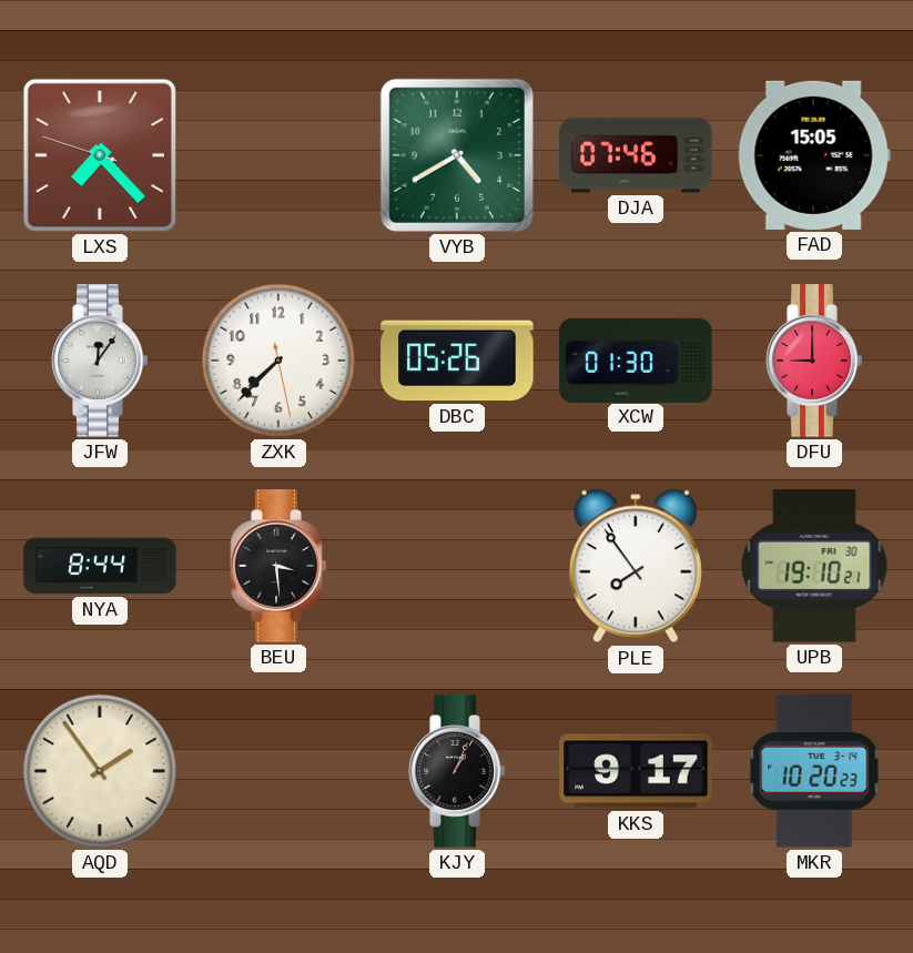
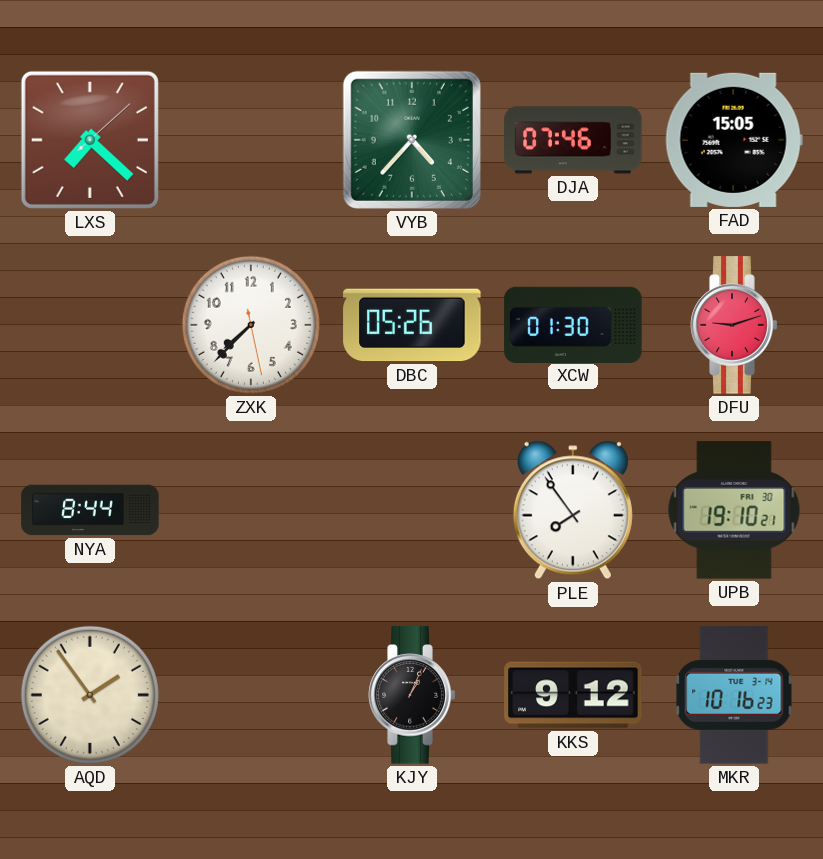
LXS: 7:22:48 -> 7:22:08
VYB: 4:40 -> 4:37
JFW: 12:06 -> none
DFU: 9:00 -> 9:12
BEU: 3:29 -> none
KKS: 9:17 -> 9:12
MKR: 10:20 -> 10:16
